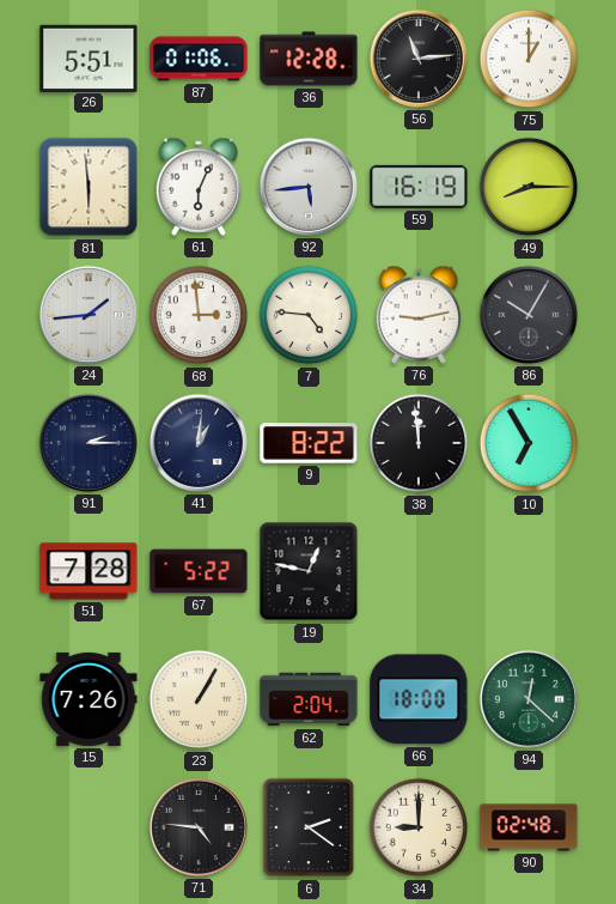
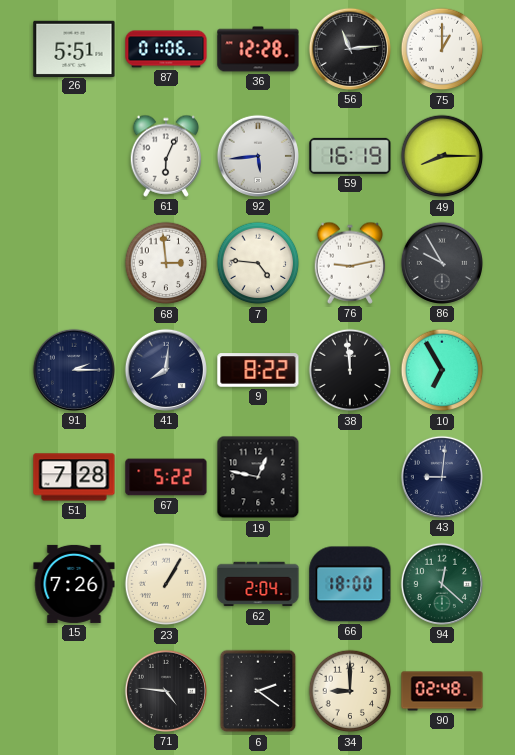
81: 5:59 -> none
24: 1:44 -> none
86: 10:05 -> 9:55
41: 1:01 -> 8:01
43: none -> 9:01
